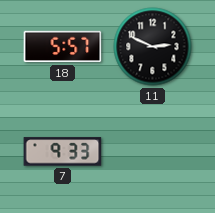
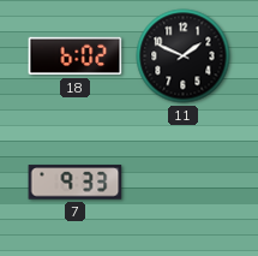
18: 5:57 -> 6:02
11: 2:49 -> 1:49
